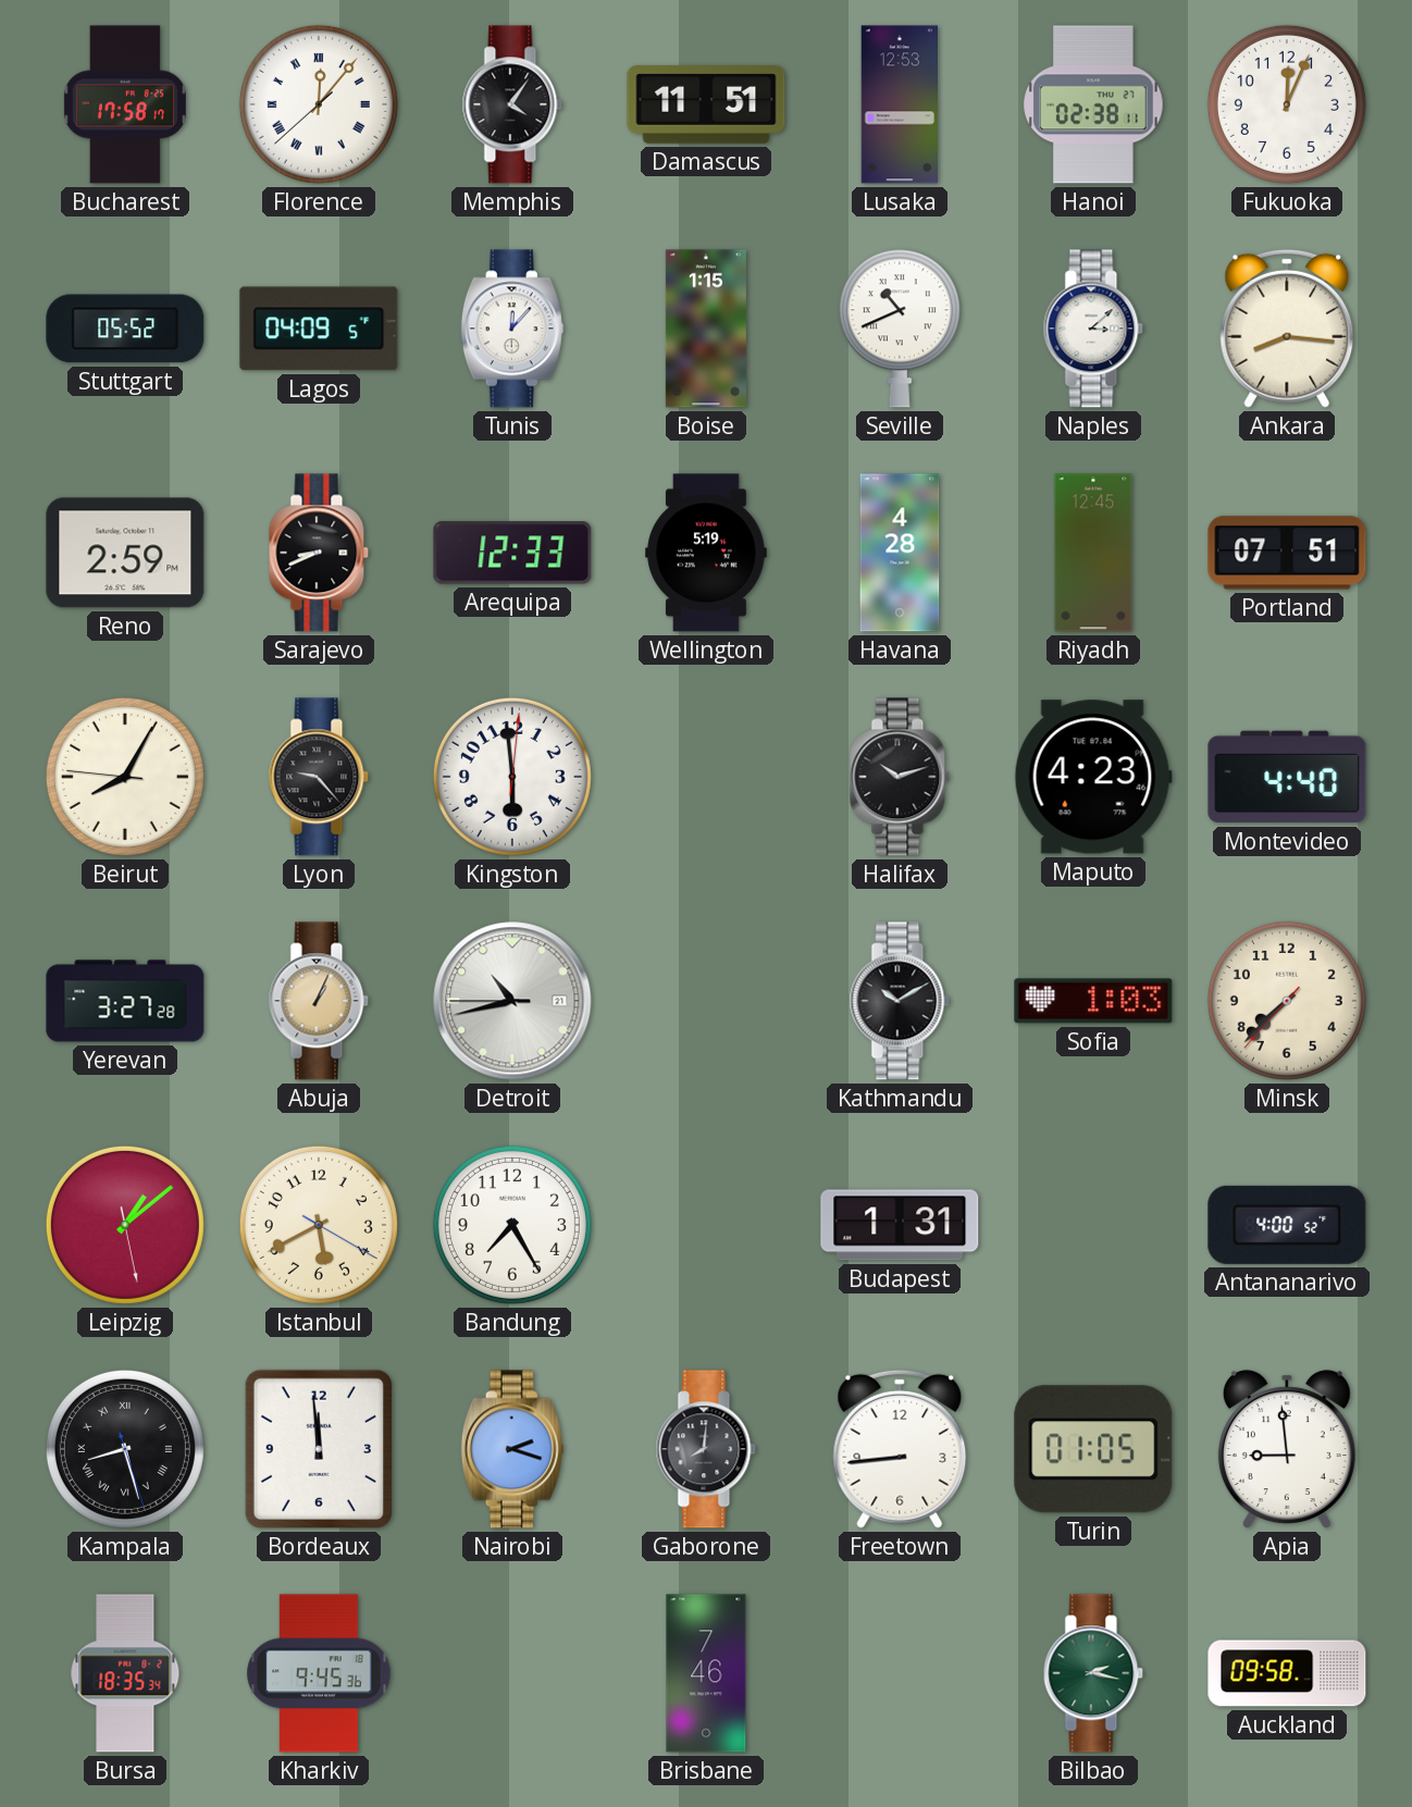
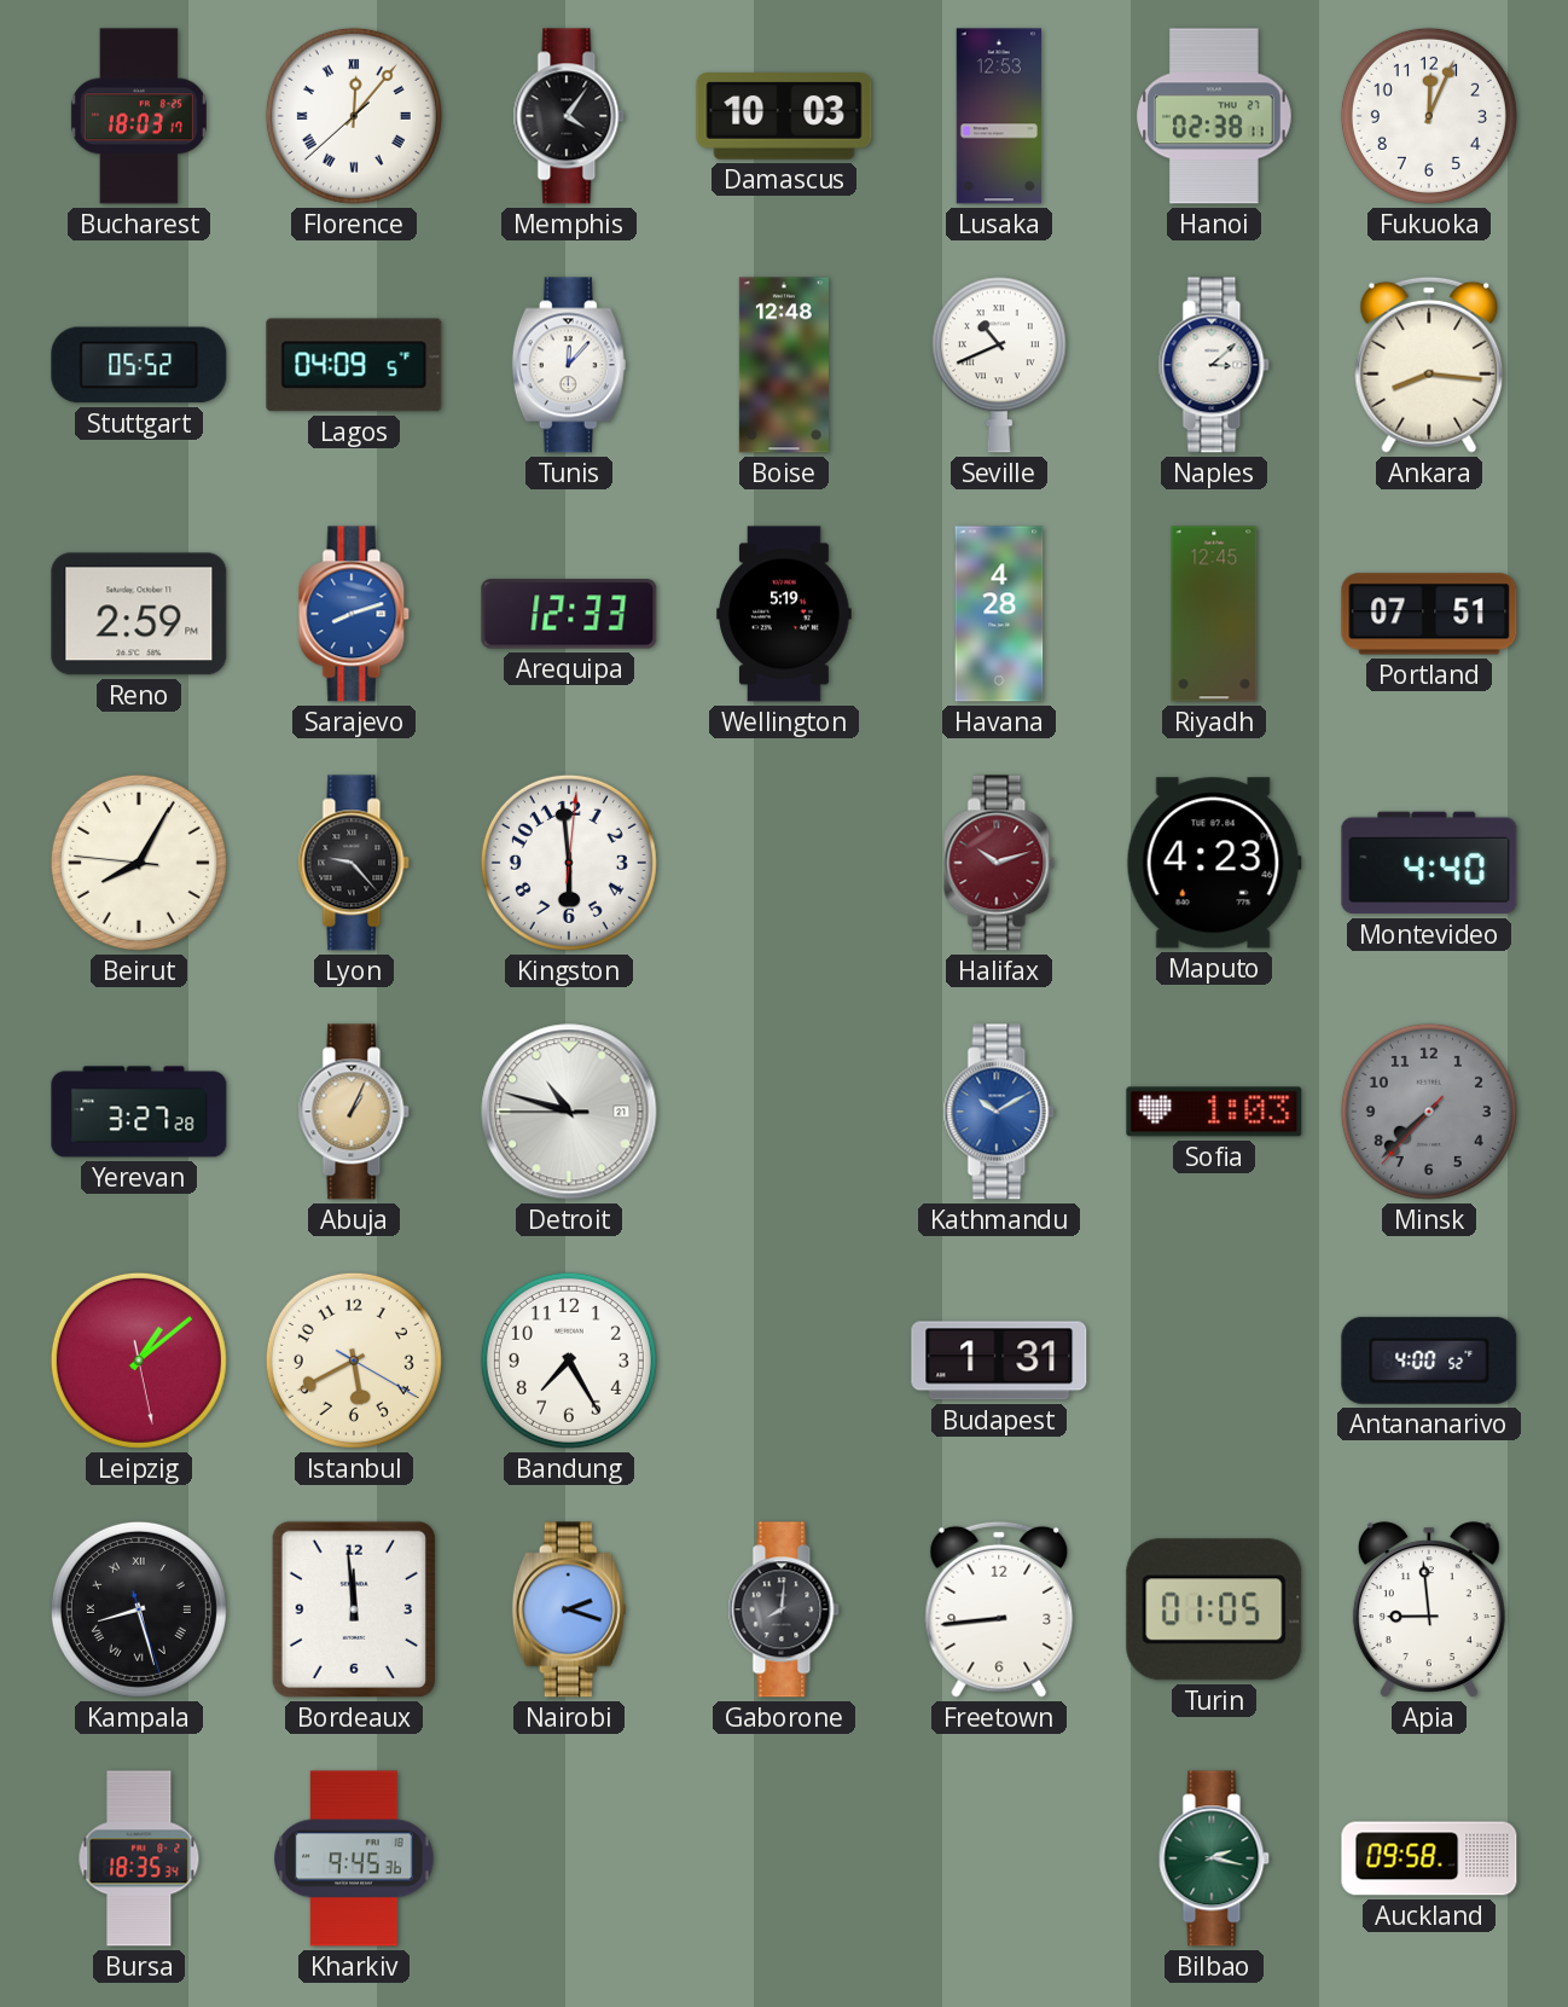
Bucharest: 17:58 -> 18:03
Damascus: 11:51 -> 10:03
Boise: 1:15 -> 12:48
Sarajevo: 8:41 -> 8:12
Sarajevo dial: black -> blue
Halifax dial: black -> burgundy
Detroit: 10:42 -> 10:47
Kathmandu dial: black -> blue
Minsk dial: cream -> grey
Brisbane: 7:46 -> none
